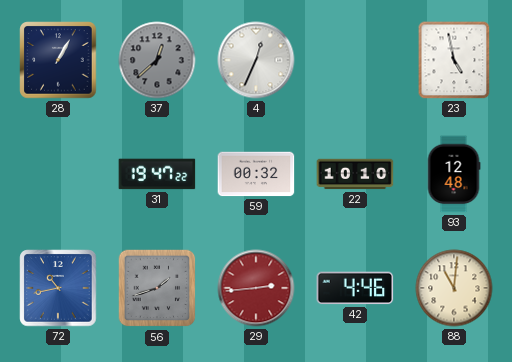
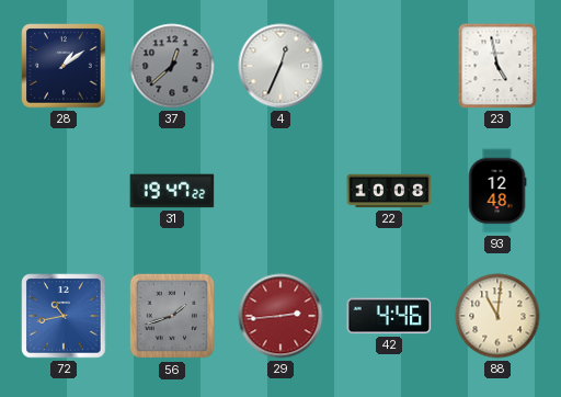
28: 1:05 -> 1:09
59: 00:32 -> none
22: 10:10 -> 10:08
